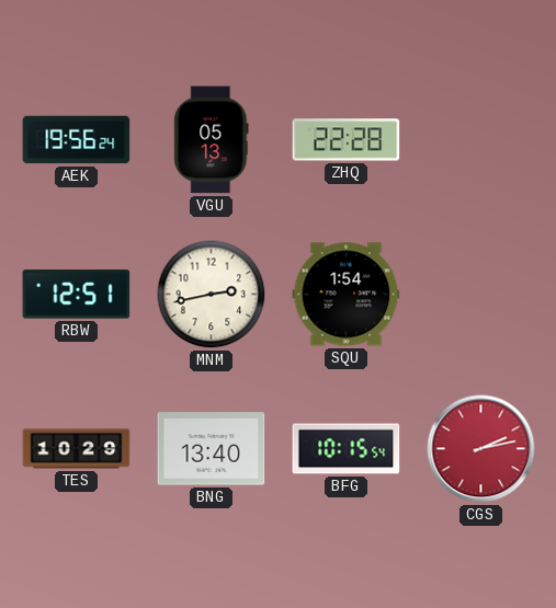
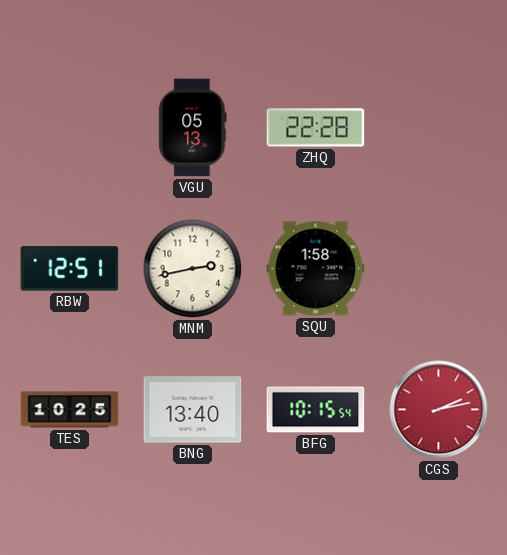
AEK: 19:56 -> none
SQU: 1:54 -> 1:58
TES: 10:29 -> 10:25
